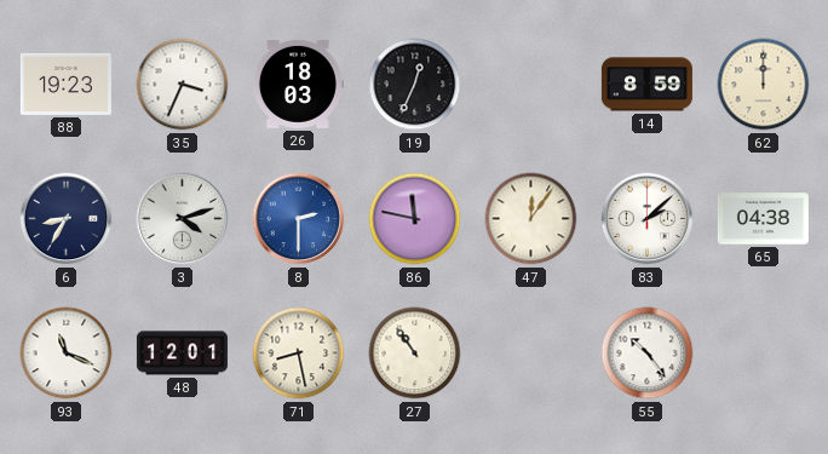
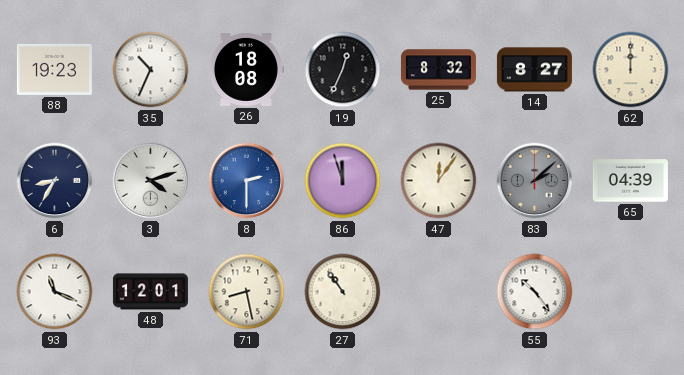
35: 3:34 -> 10:34
26: 18:03 -> 18:08
25: none -> 8:32
14: 8:59 -> 8:27
86: 11:47 -> 11:57
83 dial: white -> grey
65: 04:38 -> 04:39
